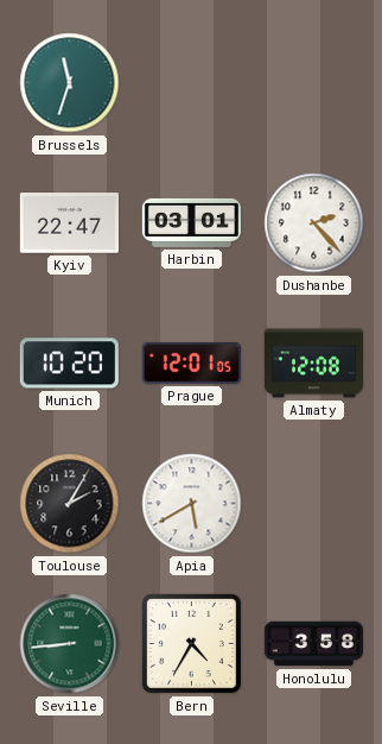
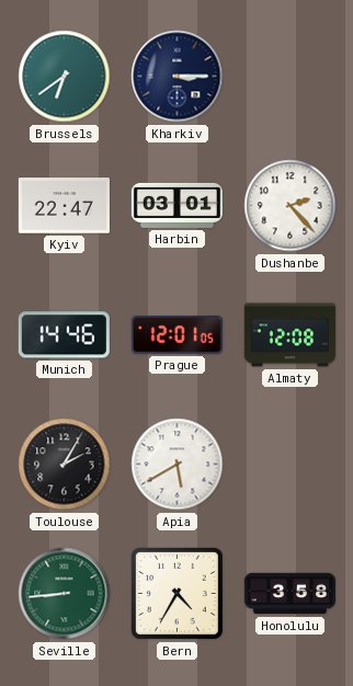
Brussels: 11:33 -> 6:39
Kharkiv: none -> 3:15
Munich: 10:20 -> 14:46
